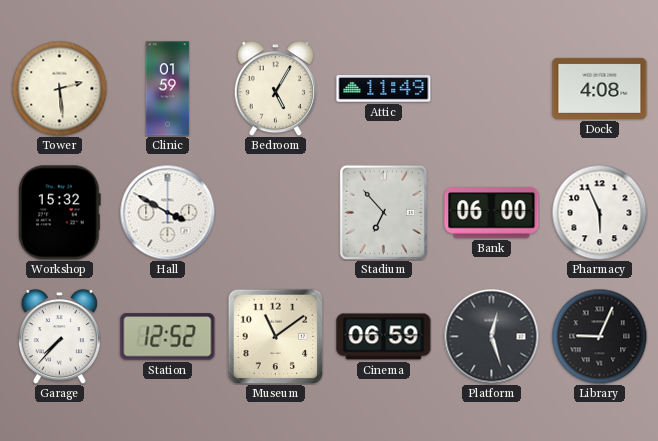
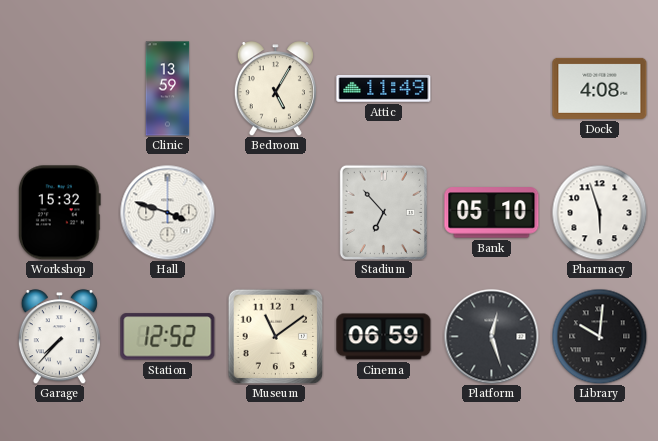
Tower: 2:29 -> none
Clinic: 01:59 -> 13:59
Hall: 3:50 -> 3:48
Bank: 06:00 -> 05:10
Pharmacy: 5:56 -> 5:57
Library: 9:04 -> 10:01
